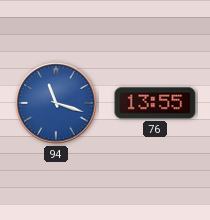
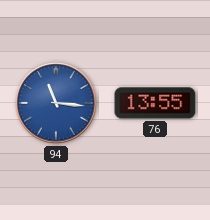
94: 11:18 -> 11:16
